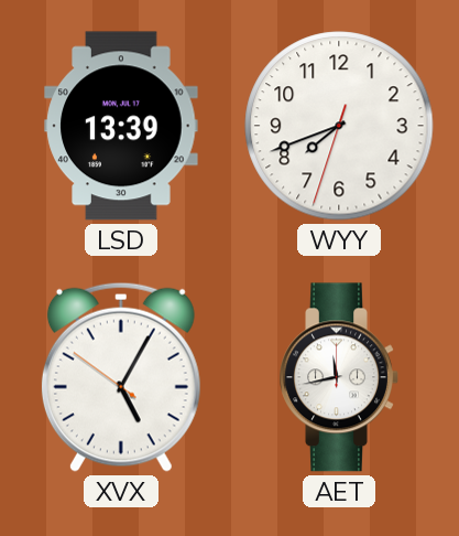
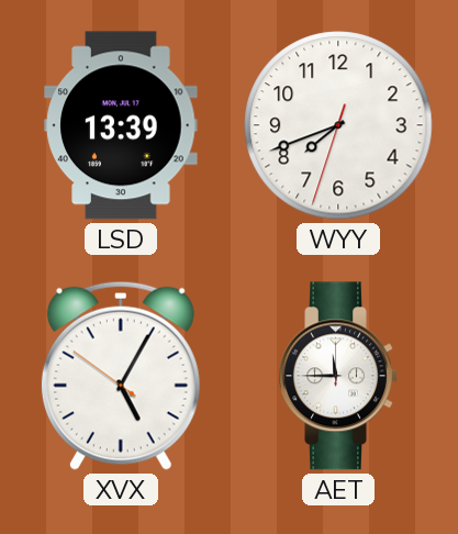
AET: 11:43 -> 11:45
